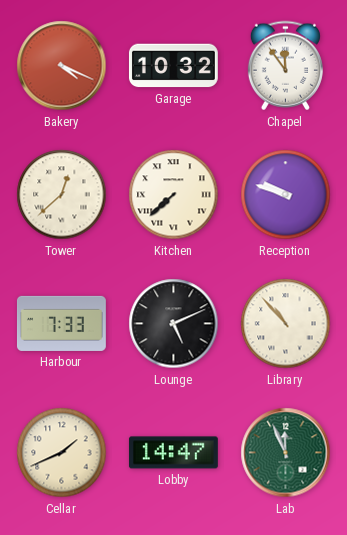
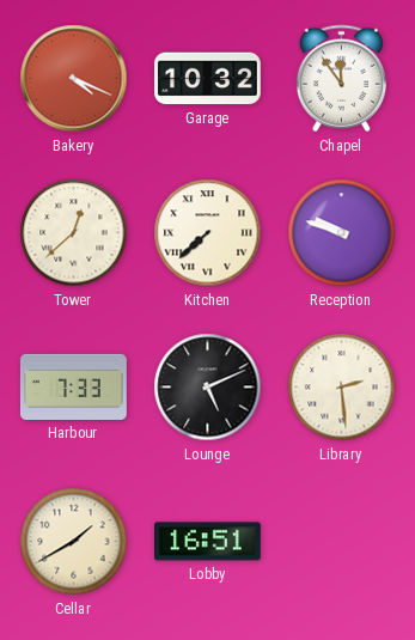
Library: 10:53 -> 2:29
Cellar: 1:41 -> 1:40
Lobby: 14:47 -> 16:51
Lab: 11:56 -> none
